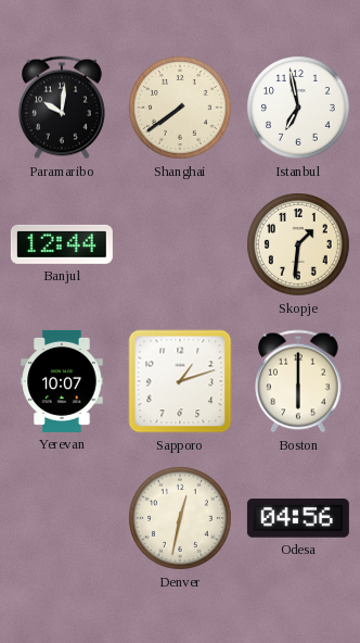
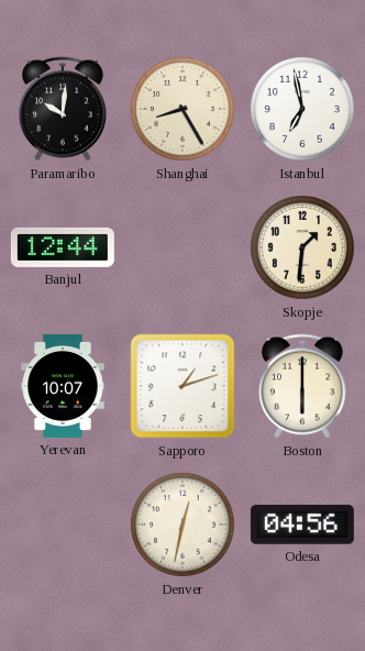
Shanghai: 7:39 -> 8:25
